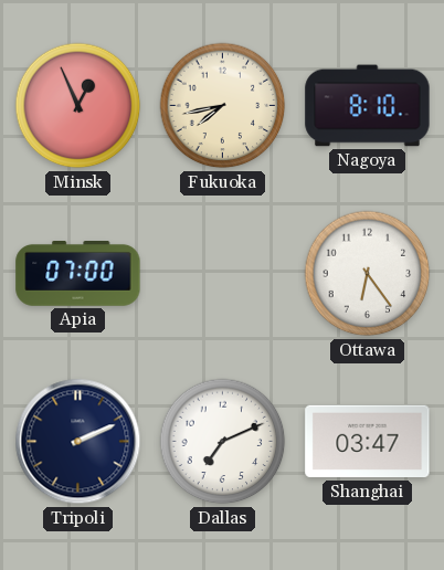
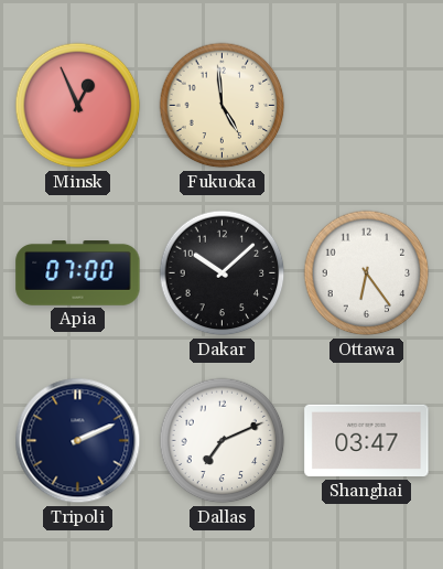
Fukuoka: 7:43 -> 4:59
Nagoya: 8:10 -> none
Dakar: none -> 10:08
